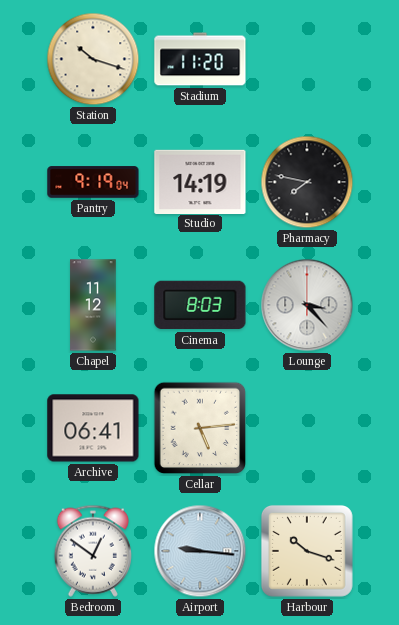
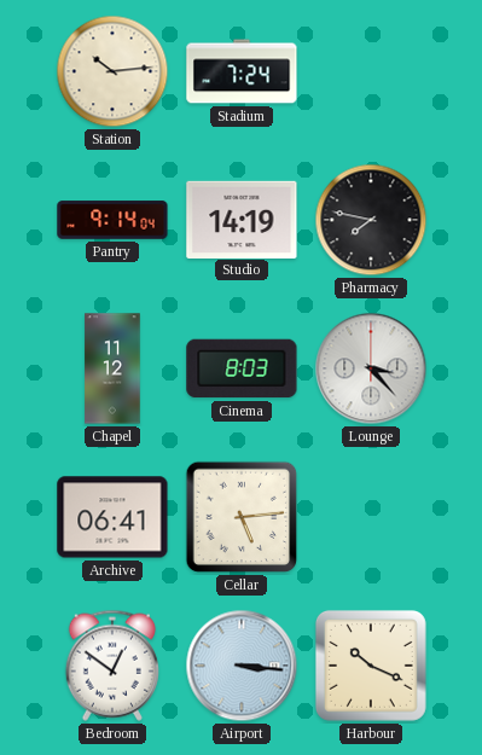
Station: 10:18 -> 10:14
Stadium: 11:20 -> 7:24
Pantry: 9:19 -> 9:14
Airport: 9:16 -> 3:16
Harbour: 10:18 -> 10:19
